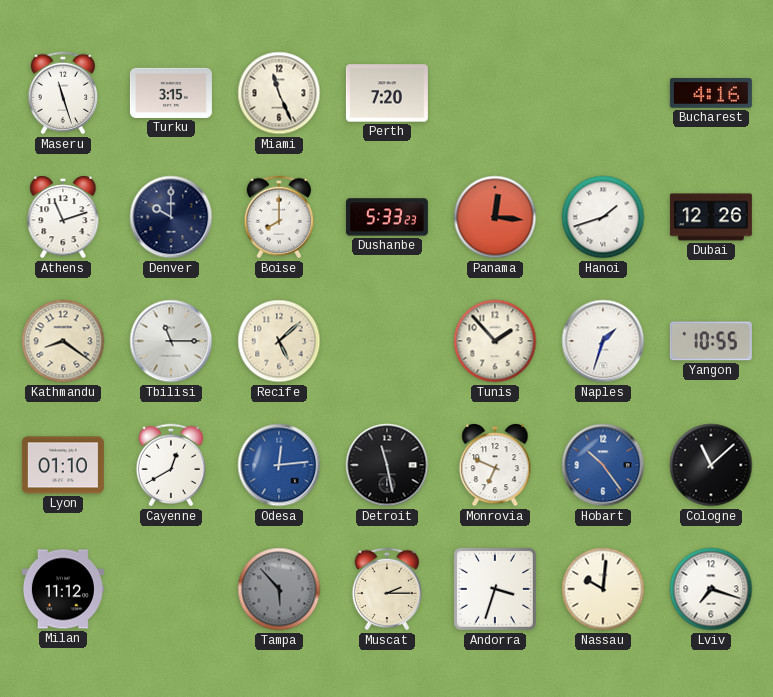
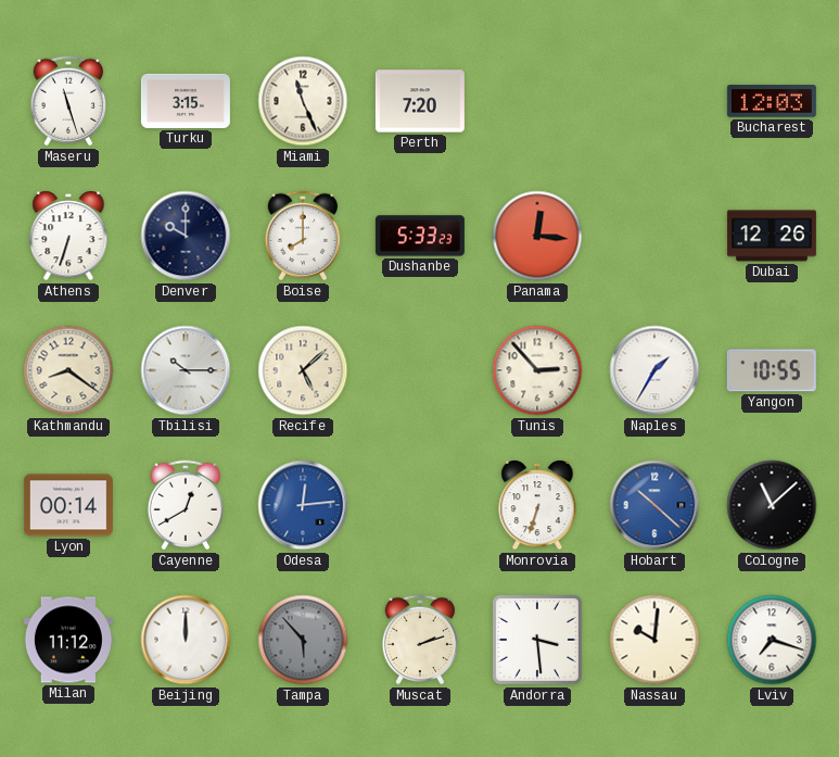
Bucharest: 4:16 -> 12:03
Athens: 11:12 -> 6:33
Hanoi: 1:42 -> none
Tbilisi: 11:15 -> 10:15
Tunis: 1:53 -> 2:53
Naples: 1:33 -> 1:35
Lyon: 01:10 -> 00:14
Detroit: 11:28 -> none
Monrovia: 6:49 -> 6:33
Hobart: 10:24 -> 10:22
Beijing: none -> 12:00
Muscat: 2:15 -> 2:12
Andorra: 3:33 -> 3:29
